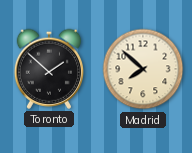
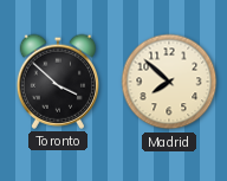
Toronto: 1:52 -> 3:52
